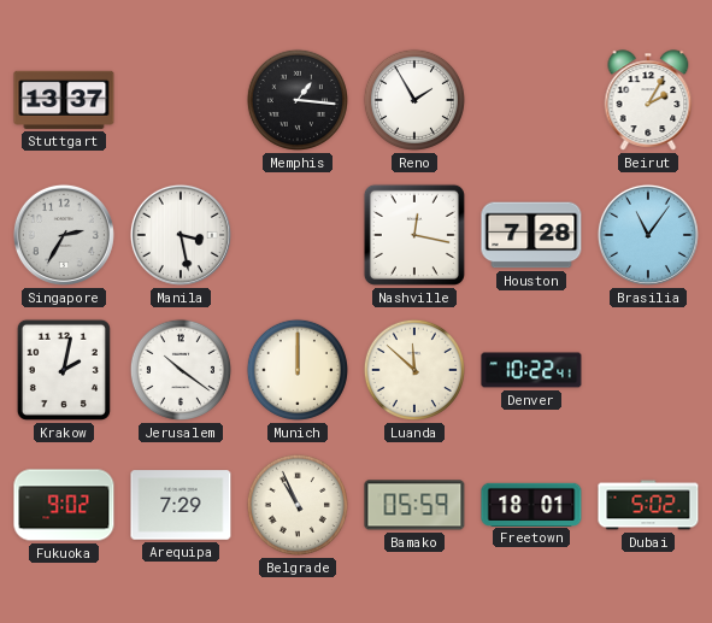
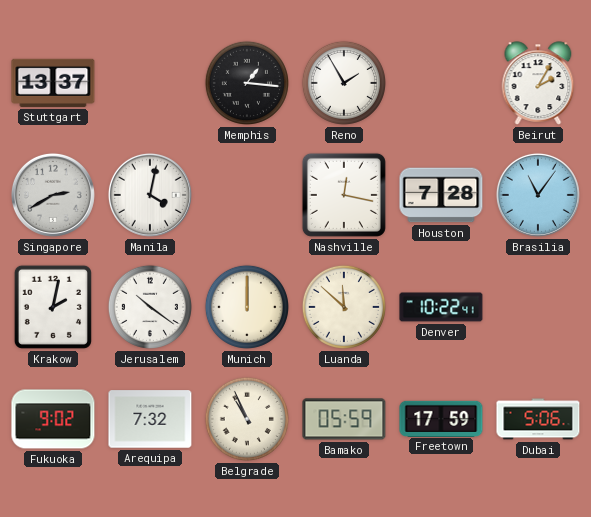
Singapore: 2:35 -> 2:40
Manila: 3:28 -> 4:02
Arequipa: 7:29 -> 7:32
Freetown: 18:01 -> 17:59
Dubai: 5:02 -> 5:06
